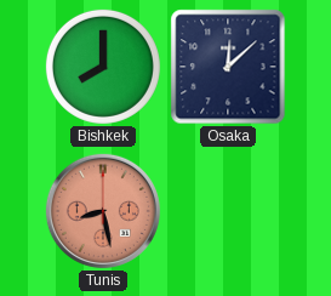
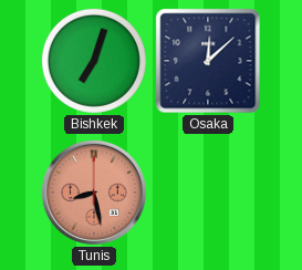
Bishkek: 8:00 -> 7:03
